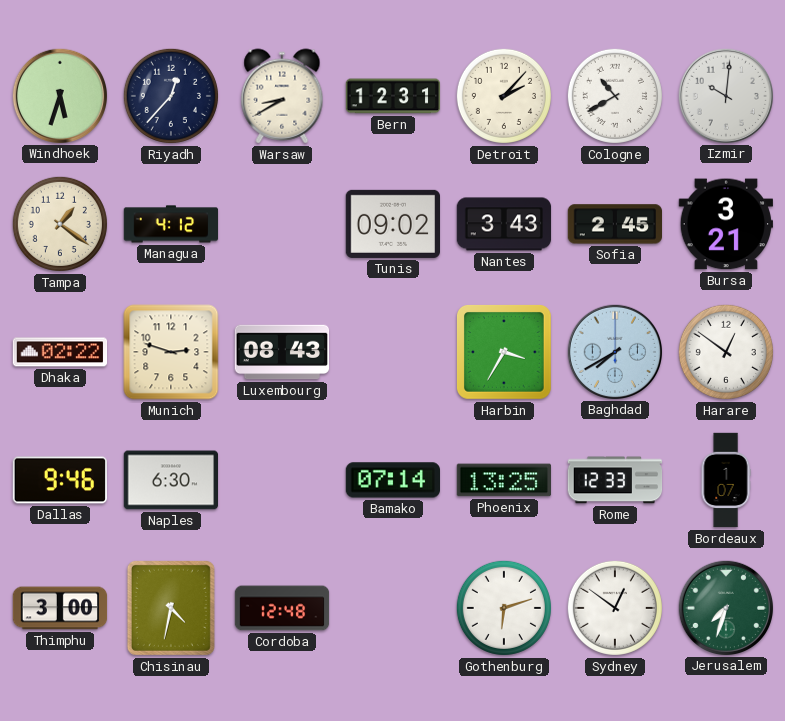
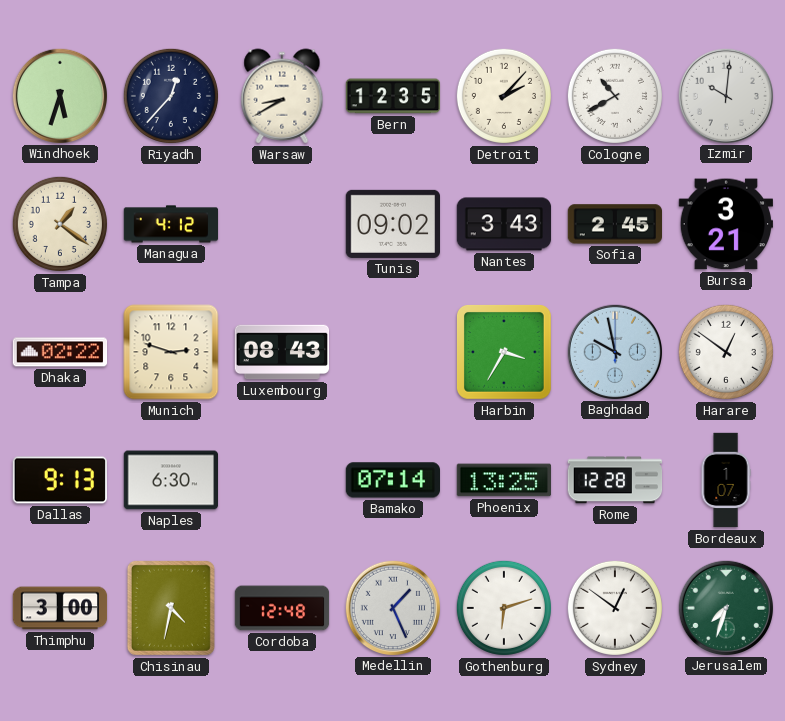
Bern: 12:31 -> 12:35
Baghdad: 7:40 -> 9:58
Dallas: 9:46 -> 9:13
Rome: 12:33 -> 12:28
Medellin: none -> 1:26
